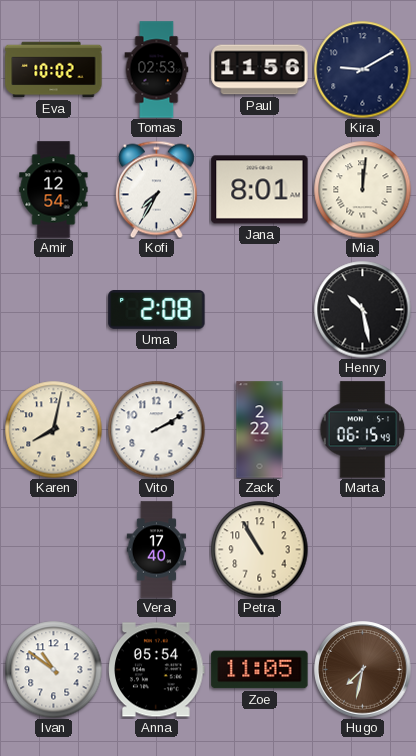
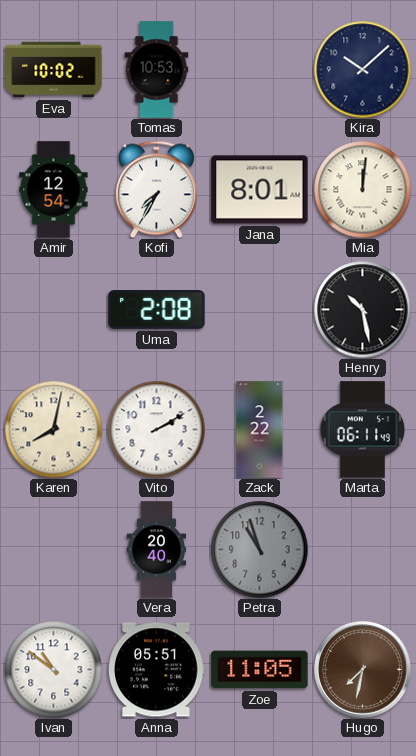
Tomas: 02:53 -> 10:53
Paul: 11:56 -> none
Kira: 9:10 -> 10:08
Marta: 06:15 -> 06:11
Vera: 17:40 -> 20:40
Petra: 10:55 -> 10:57
Petra dial: cream -> grey
Anna: 05:54 -> 05:51
